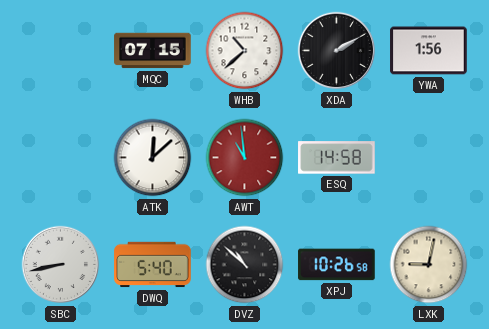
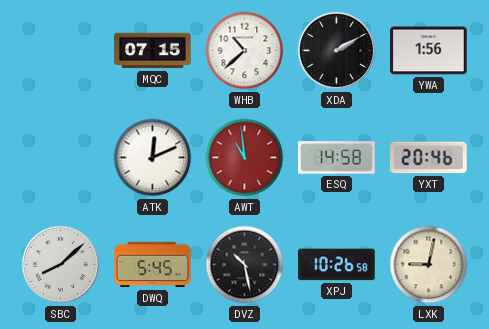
ATK: 12:08 -> 12:11
YXT: none -> 20:46
SBC: 8:43 -> 8:08
DWQ: 5:40 -> 5:45
DVZ: 10:52 -> 10:28
